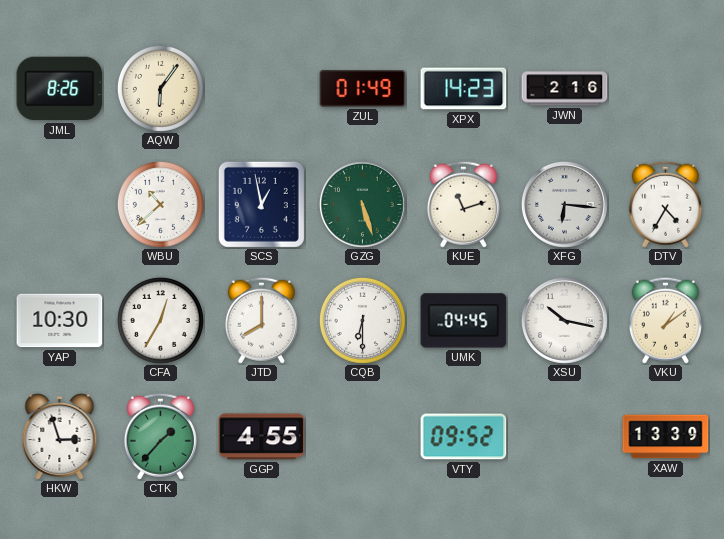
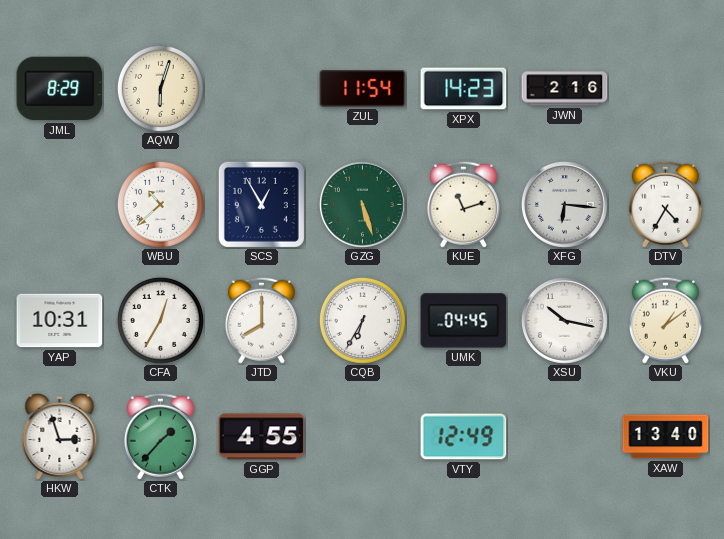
JML: 8:26 -> 8:29
AQW: 6:06 -> 6:03
ZUL: 01:49 -> 11:54
SCS: 12:58 -> 12:55
YAP: 10:30 -> 10:31
CQB: 6:30 -> 6:35
VTY: 09:52 -> 12:49
XAW: 13:39 -> 13:40
